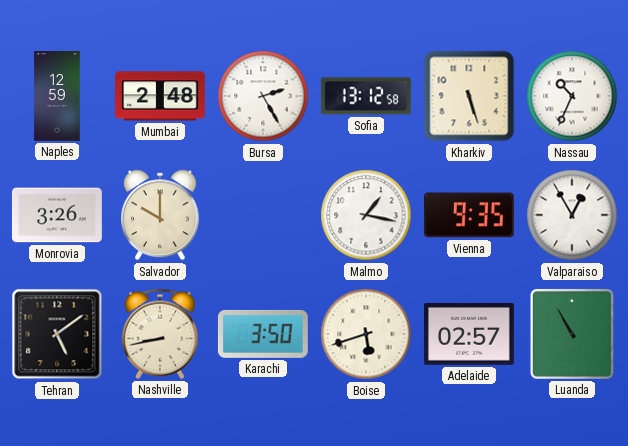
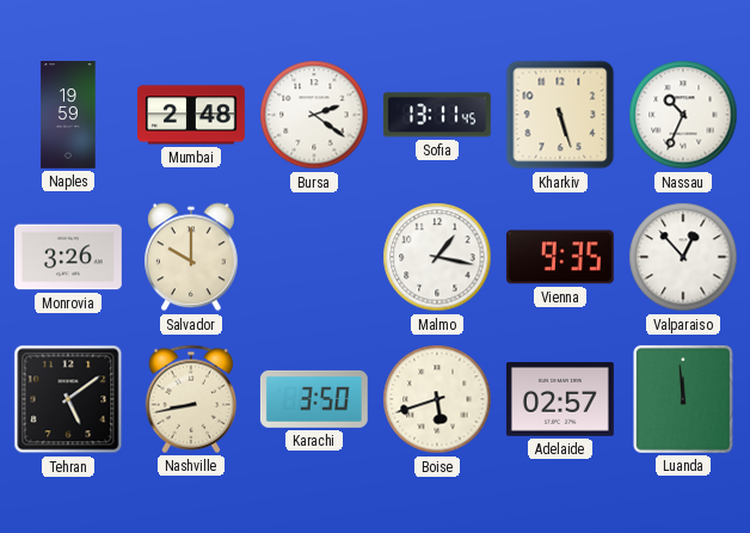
Naples: 12:59 -> 19:59
Bursa: 2:25 -> 2:21
Sofia: 13:12 -> 13:11
Valparaiso: 12:55 -> 12:53
Luanda: 10:55 -> 11:59
